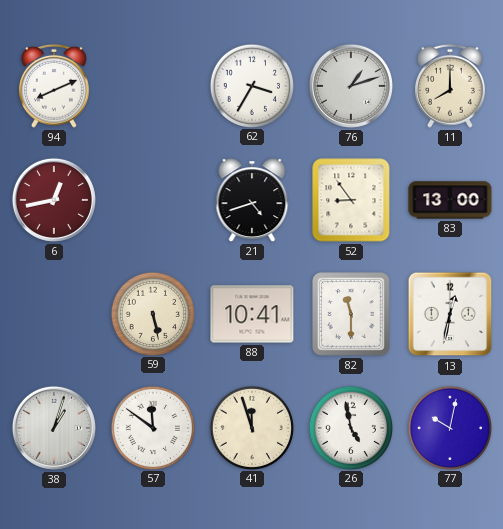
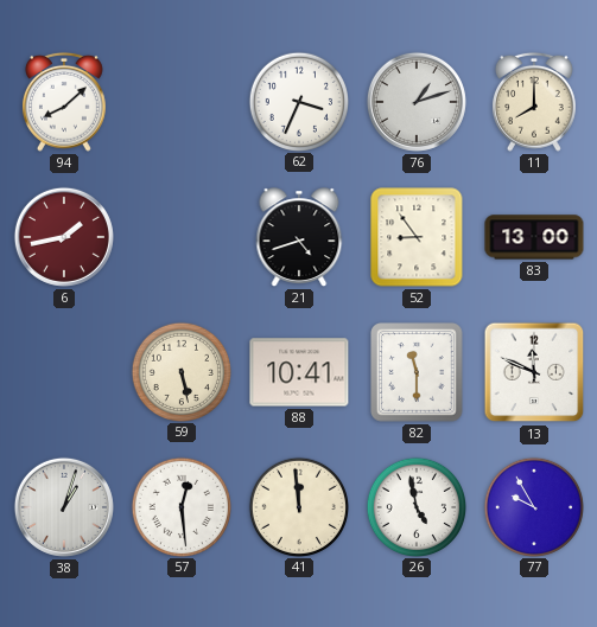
94: 8:11 -> 8:08
62: 3:35 -> 3:34
6: 12:43 -> 1:43
13: 12:32 -> 11:49
57: 11:51 -> 12:29
41: 11:57 -> 11:59
77: 10:02 -> 9:55
